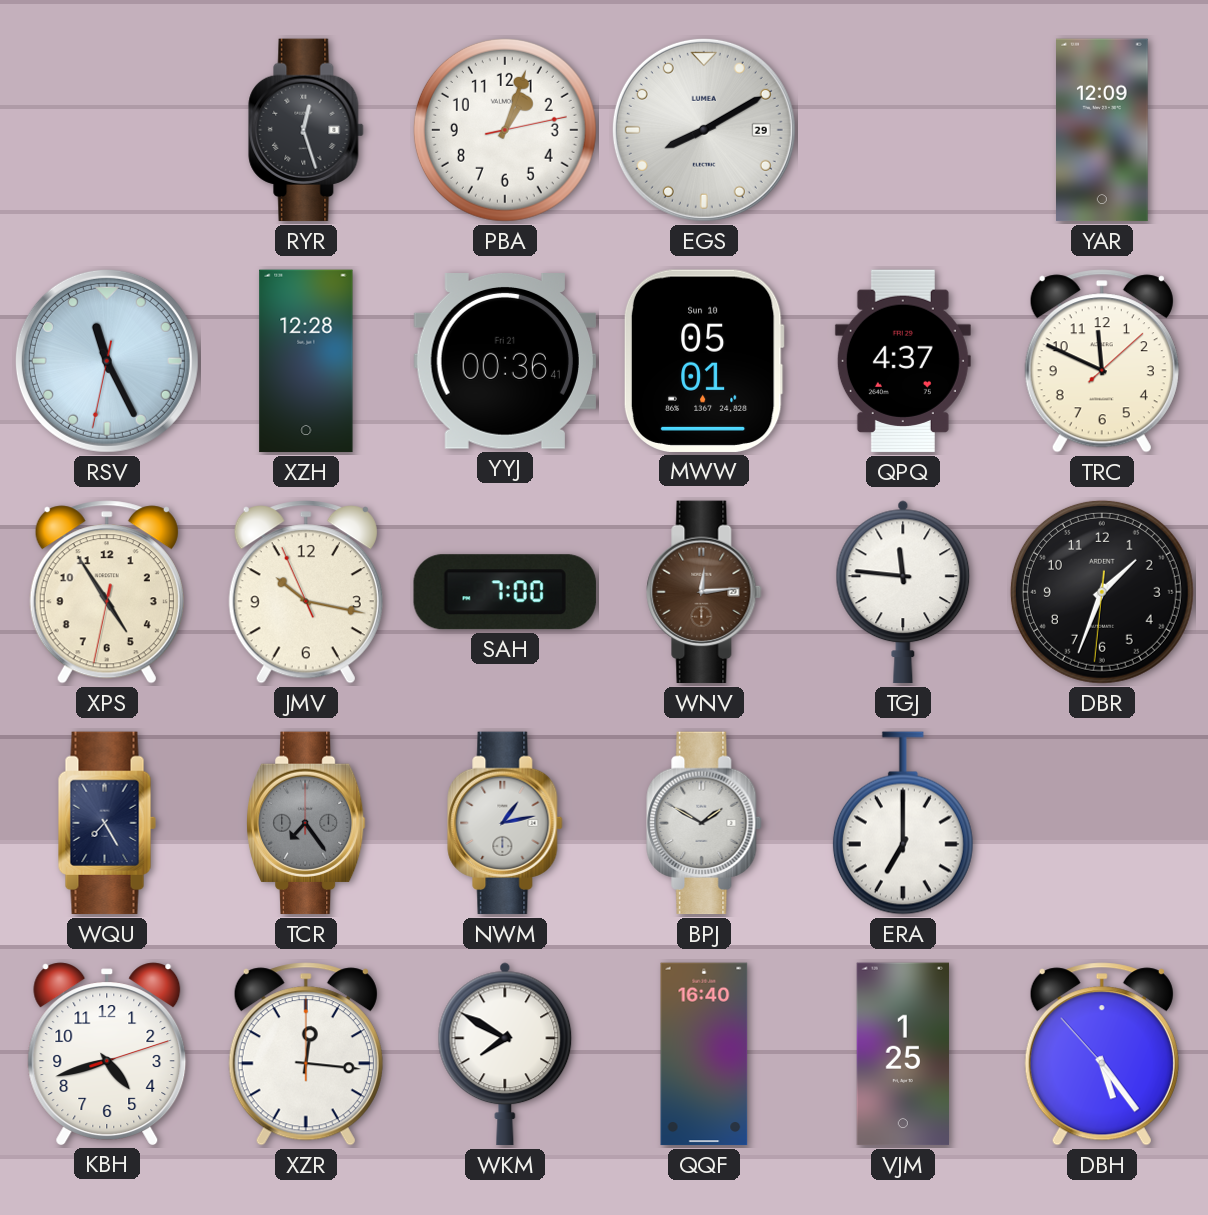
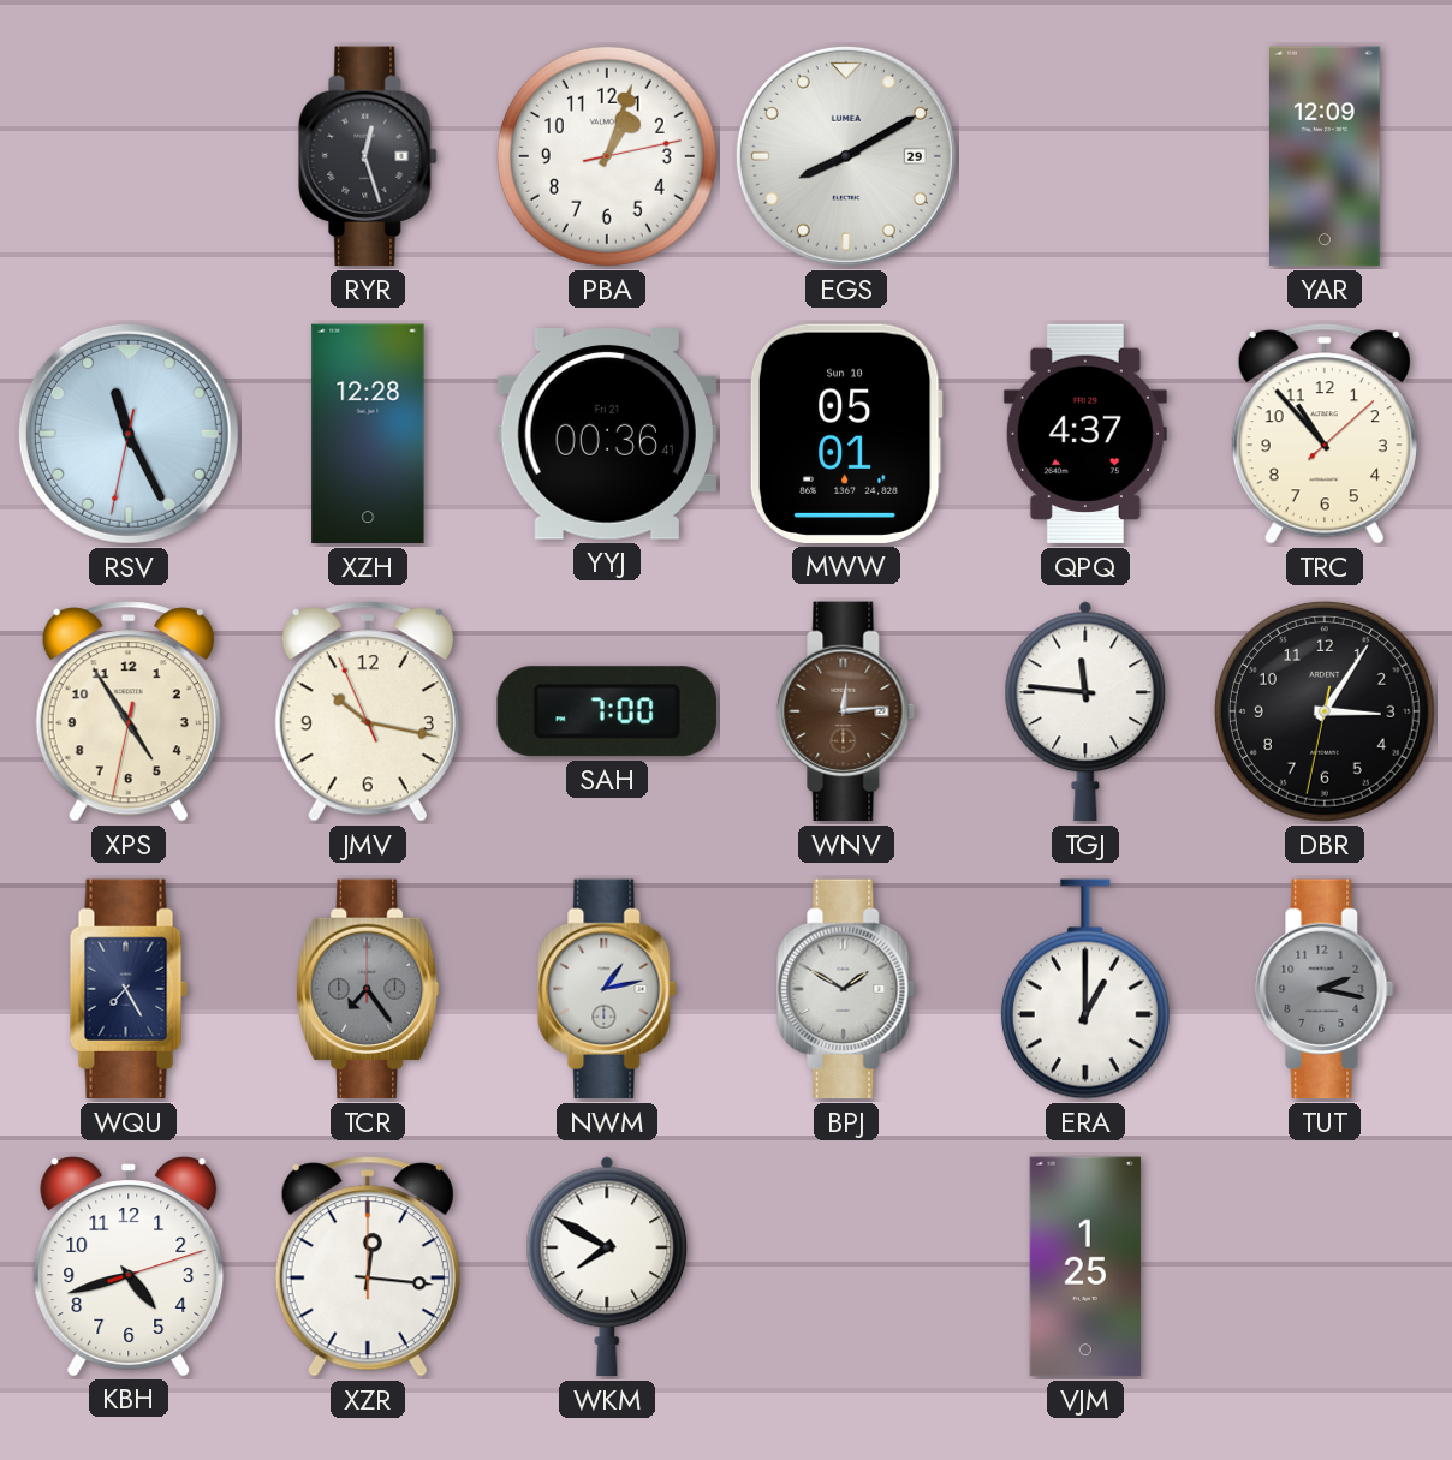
TRC: 11:49 -> 10:53
DBR: 1:33 -> 3:05
ERA: 7:00 -> 1:00
TUT: none -> 2:17
QQF: 16:40 -> none
DBH: 5:23 -> none
